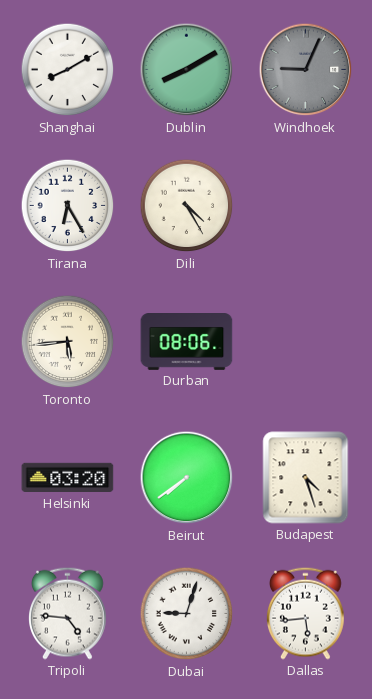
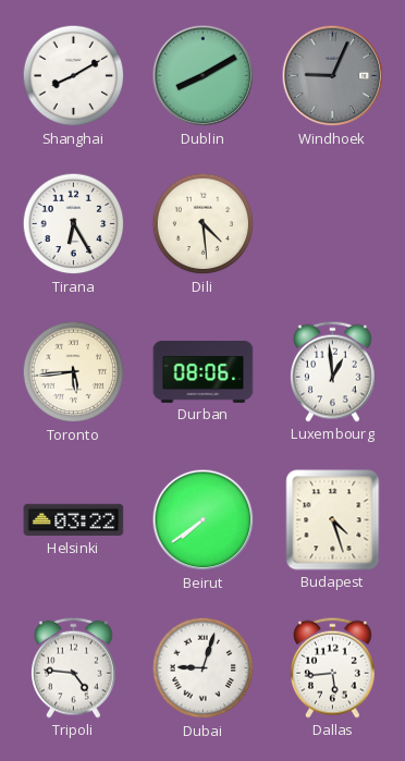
Dili: 4:25 -> 4:29
Luxembourg: none -> 12:59
Helsinki: 03:20 -> 03:22
